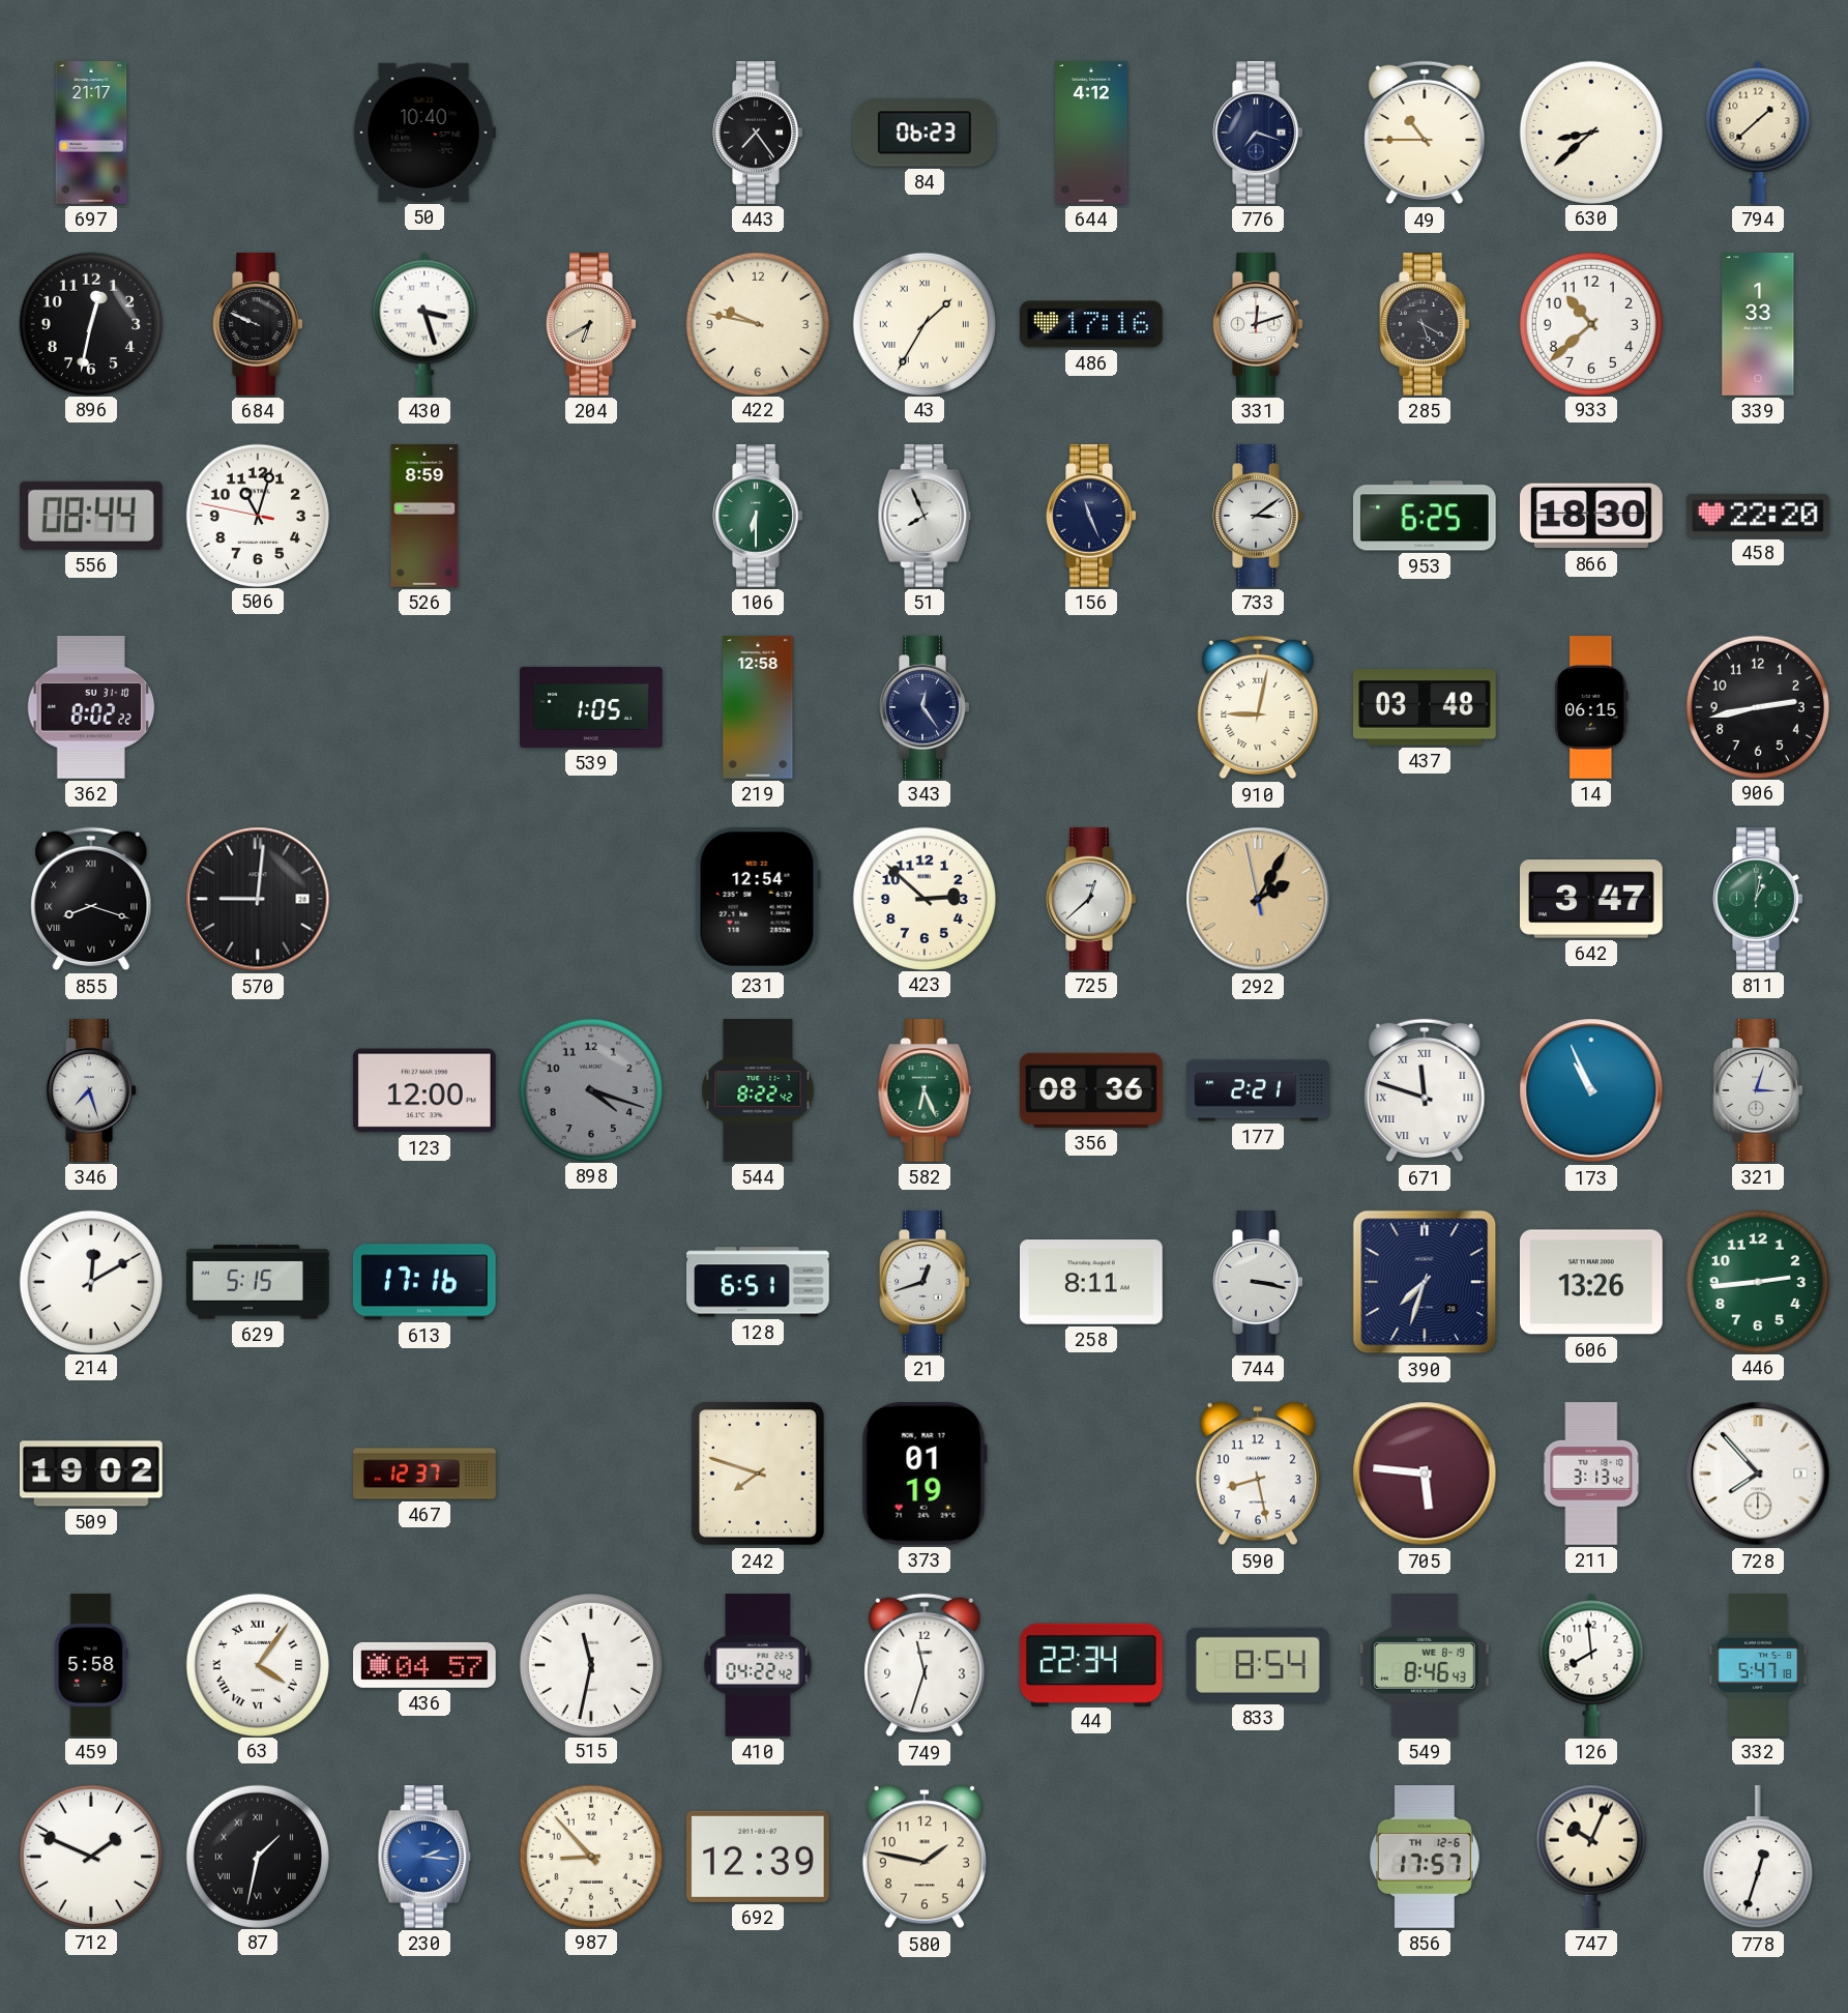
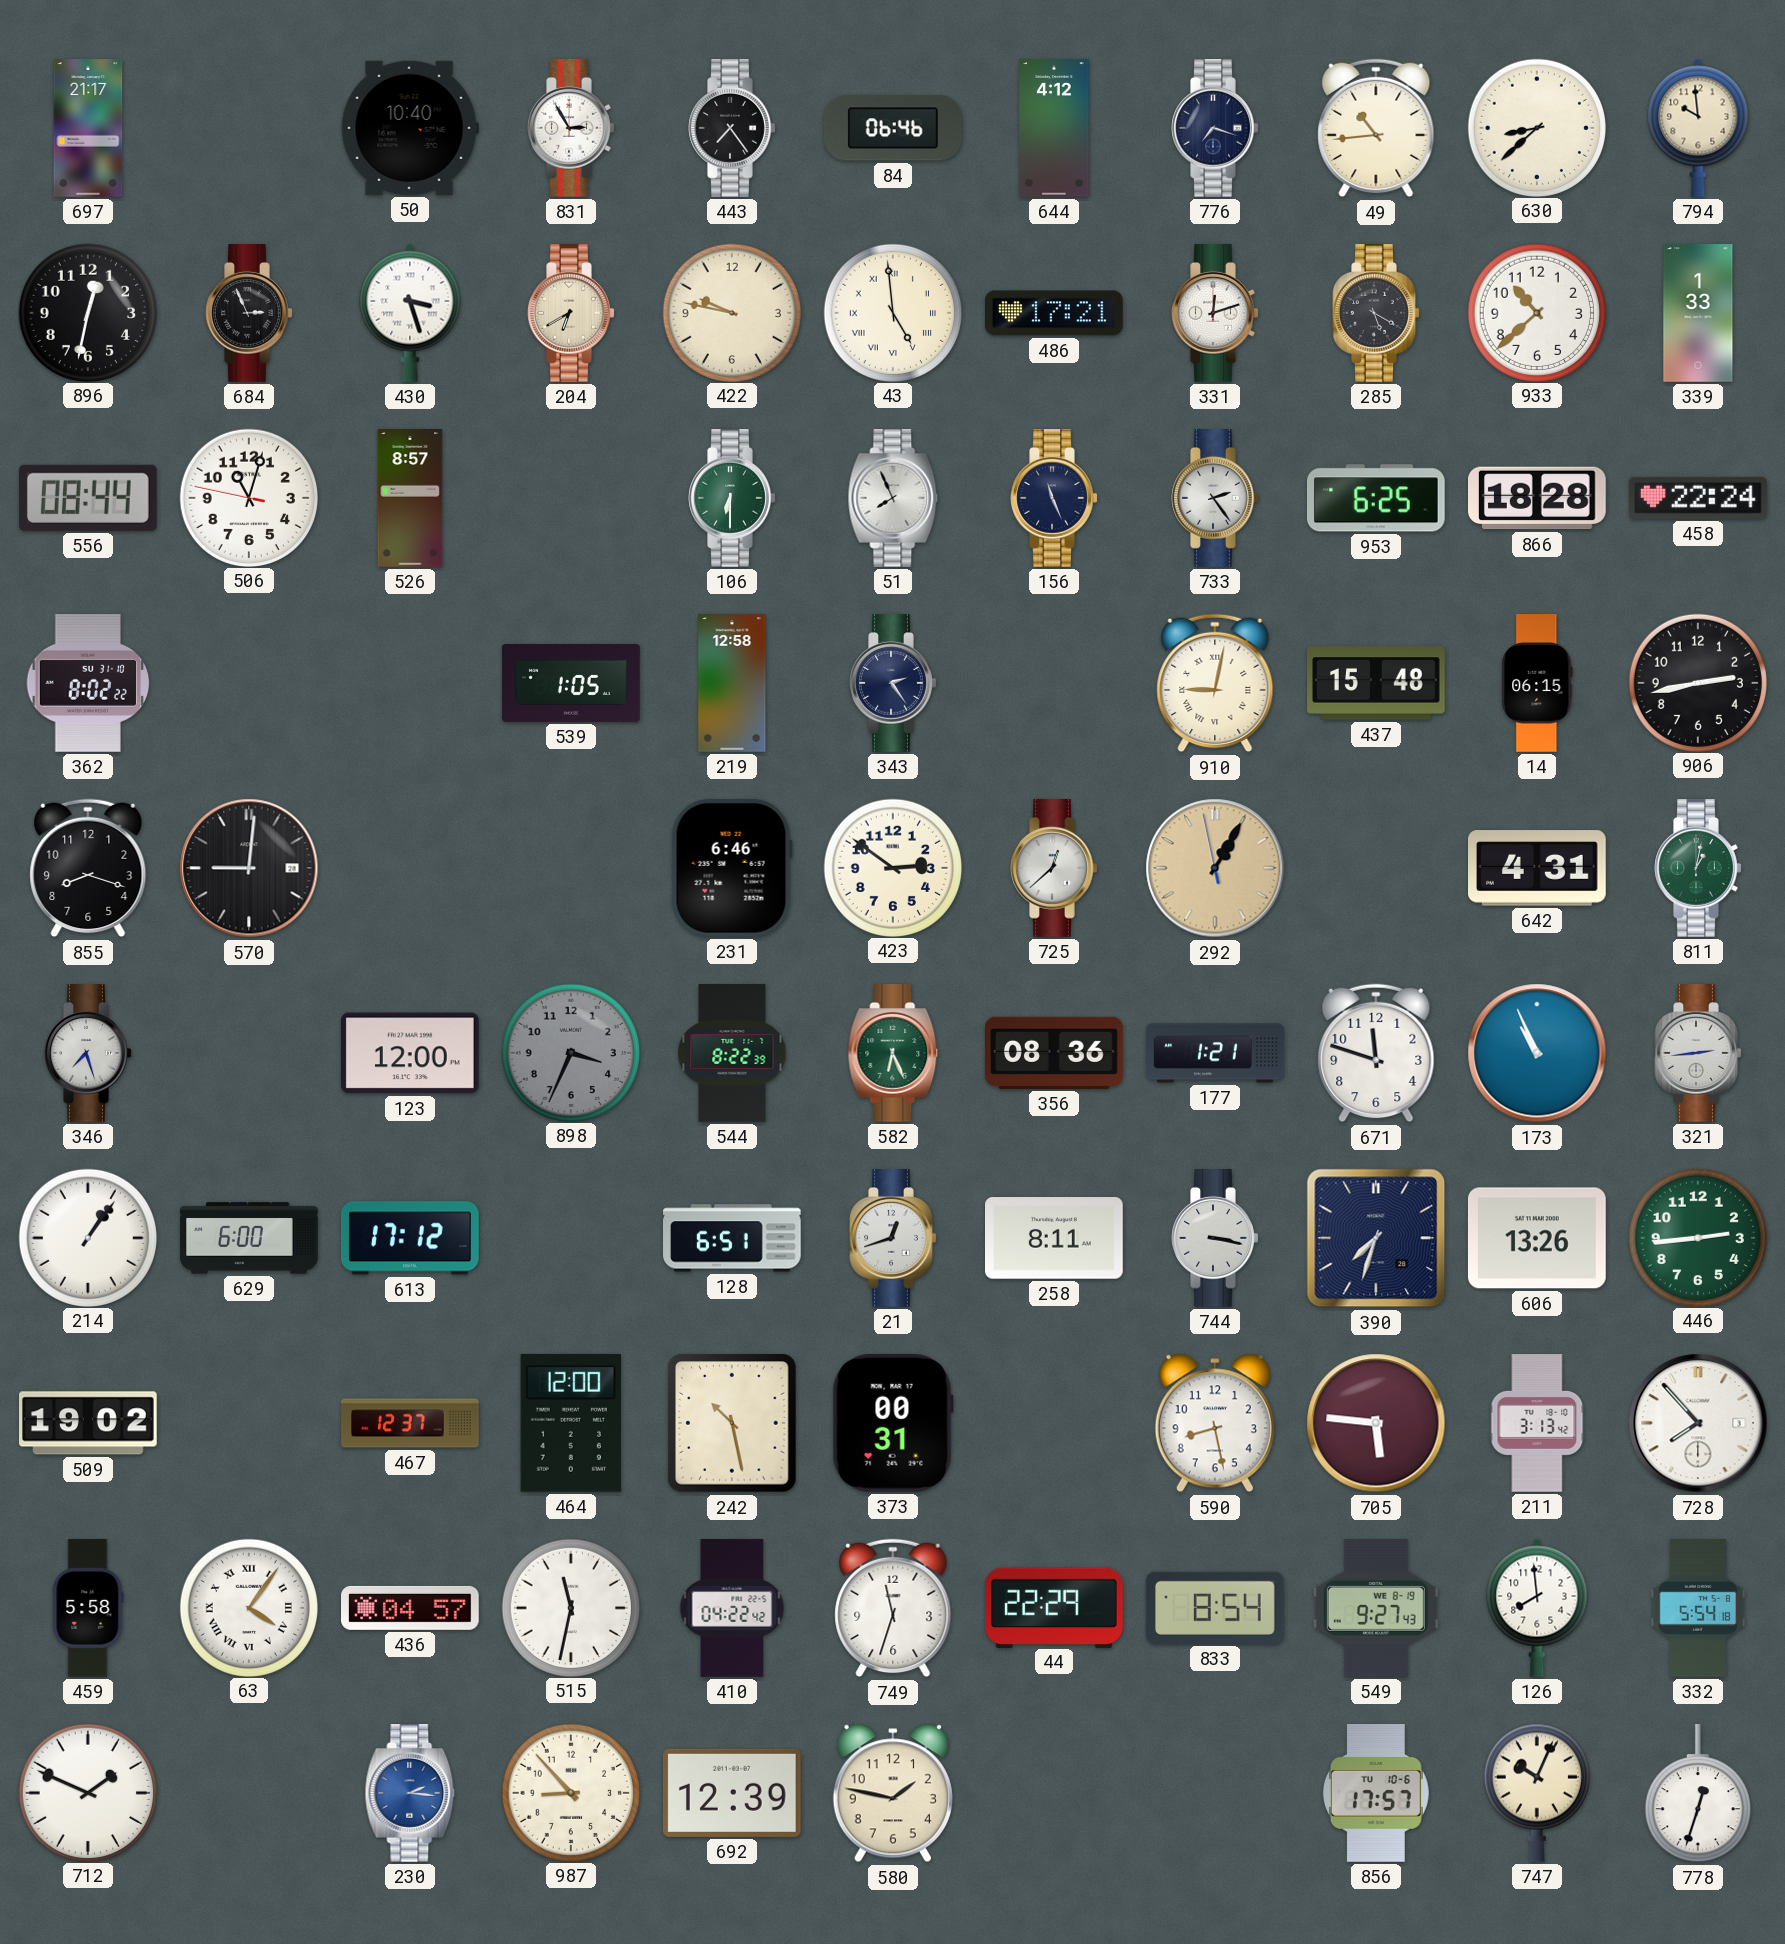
831: none -> 2:55
84: 06:23 -> 06:46
49: 10:45 -> 10:44
794: 1:38 -> 9:59
684: 9:49 -> 2:56
43: 1:35 -> 4:59
486: 17:16 -> 17:21
526: 8:59 -> 8:57
733: 3:09 -> 2:24
866: 18:30 -> 18:28
458: 22:20 -> 22:24
343: 12:24 -> 2:24
437: 03:48 -> 15:48
855 numerals: Roman -> Arabic
231: 12:54 -> 6:46
423: 2:52 -> 2:51
292: 2:04 -> 1:04
642: 3:47 -> 4:31
898: 4:18 -> 3:34
544: 8:22:42 -> 8:22:39
177: 2:21 -> 1:21
671 numerals: Roman -> Arabic
321: 3:03 -> 2:44
214: 12:10 -> 1:06
629: 5:15 -> 6:00
613: 17:16 -> 17:12
464: none -> 12:00
242: 7:48 -> 10:28
373: 01:19 -> 00:31
44: 22:34 -> 22:29
549: 8:46 -> 9:27
332: 5:47 -> 5:54
87: 1:32 -> none
856 date: TH 12-6 -> TU 10-6
